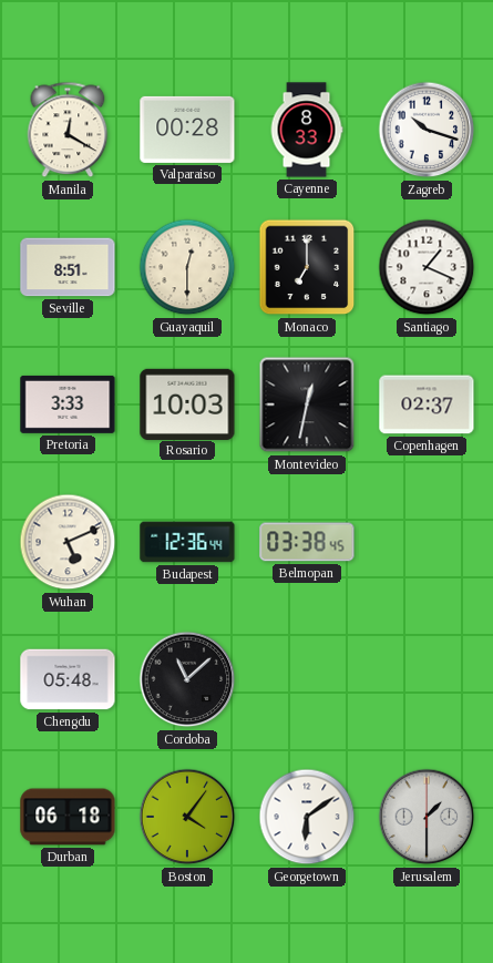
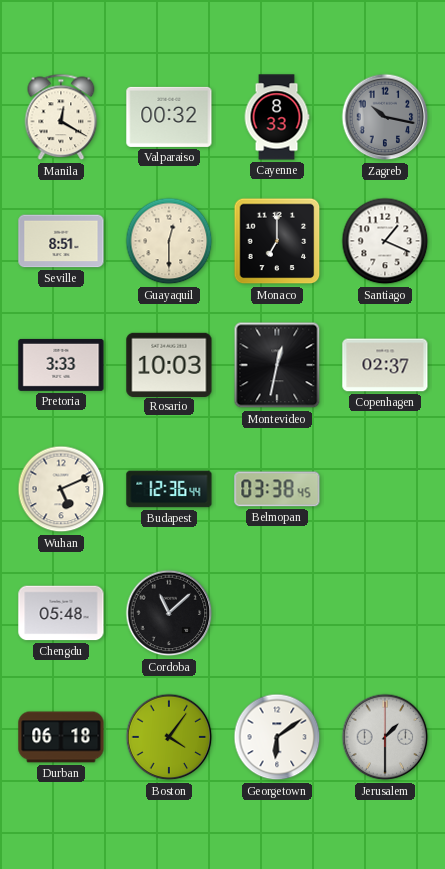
Valparaiso: 00:28 -> 00:32
Zagreb: 10:18 -> 10:17
Zagreb dial: white -> grey
